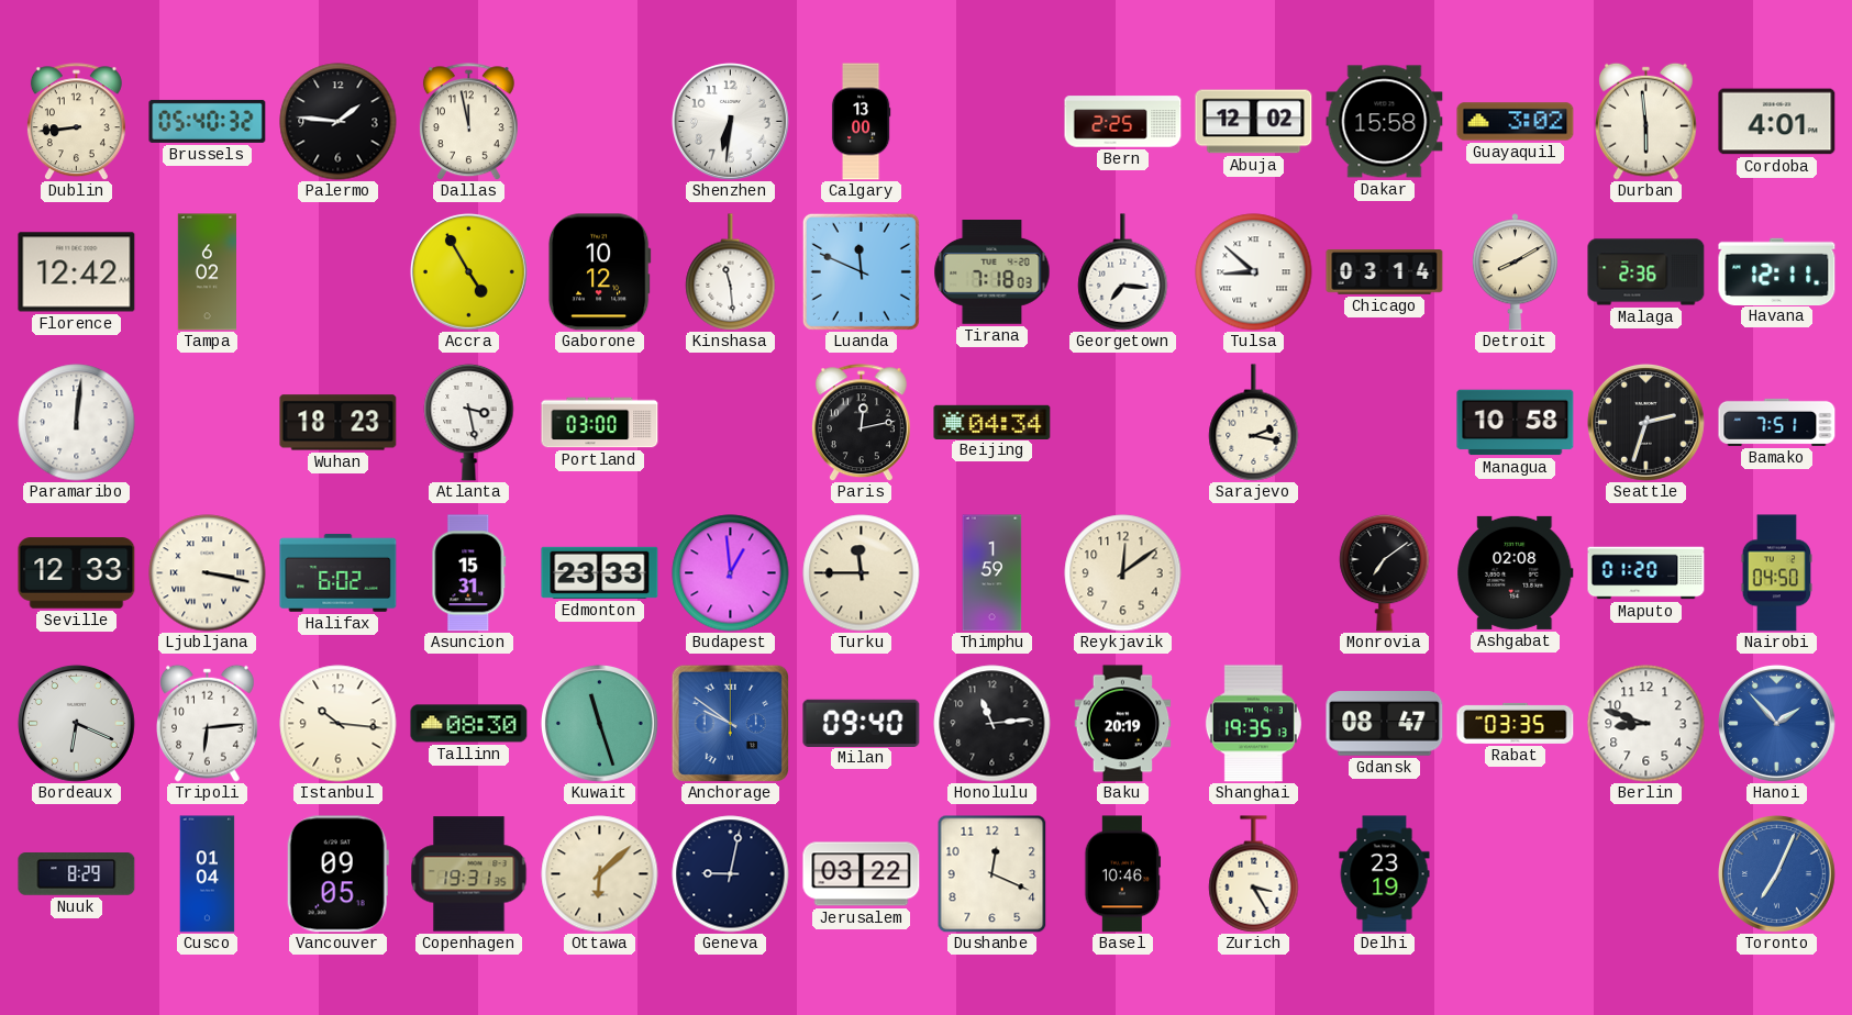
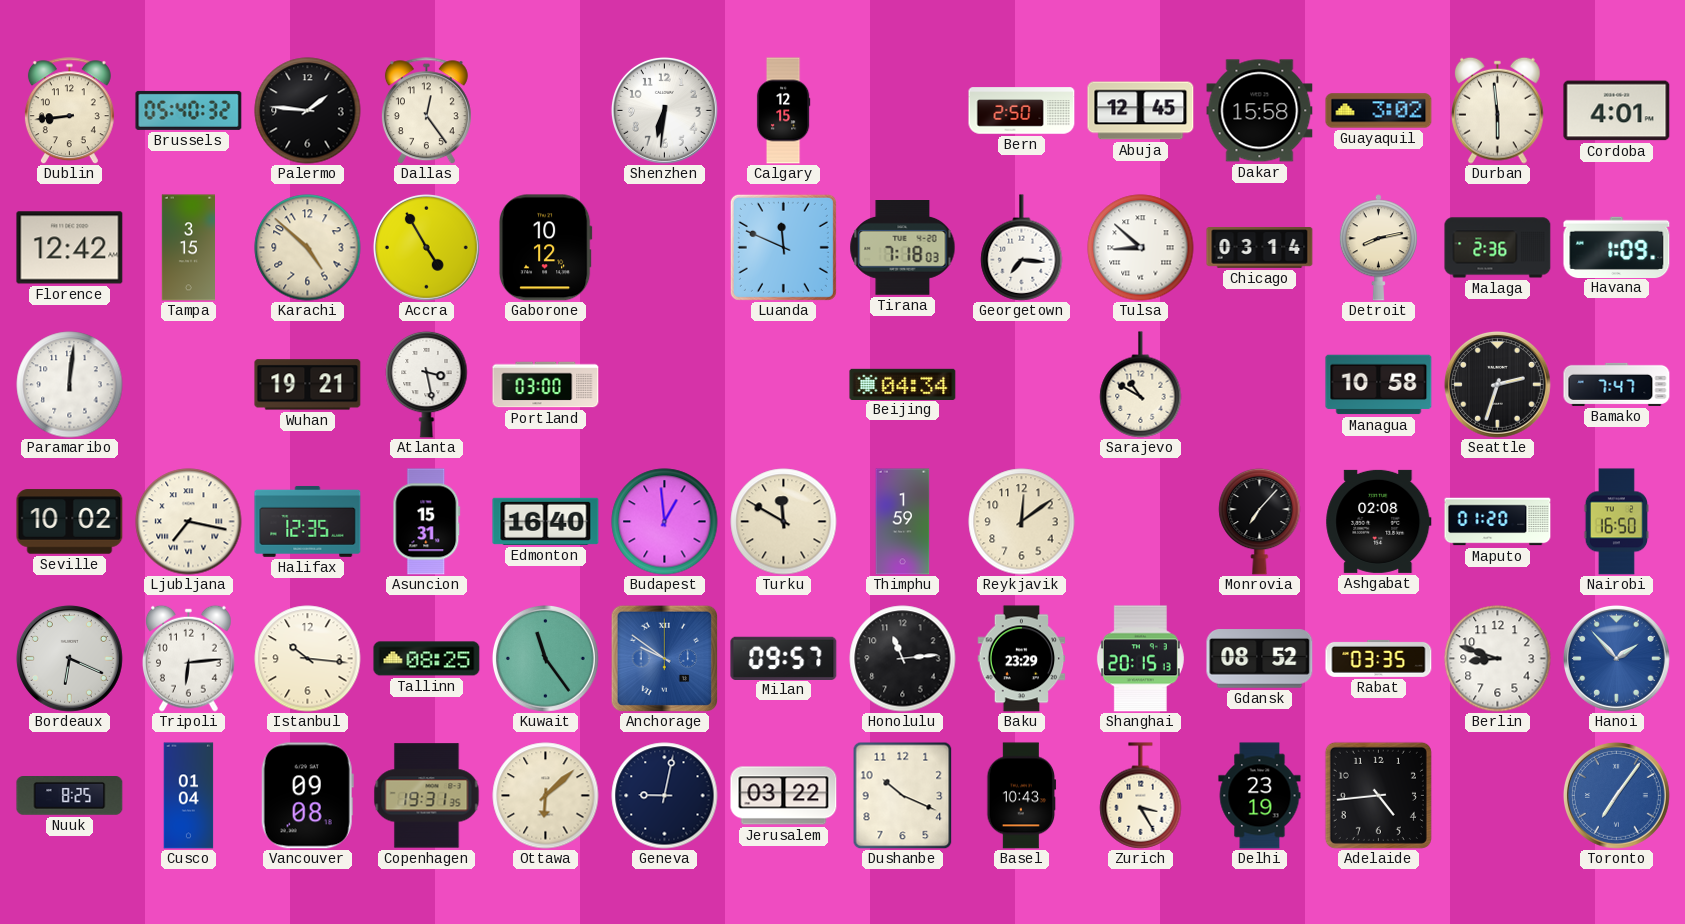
Dallas: 11:58 -> 12:24
Calgary: 13:00 -> 12:15
Bern: 2:25 -> 2:50
Abuja: 12:02 -> 12:45
Tampa: 6:02 -> 3:15
Karachi: none -> 4:52
Kinshasa: 11:29 -> none
Detroit: 8:10 -> 8:13
Havana: 12:11 -> 1:09
Wuhan: 18:23 -> 19:21
Paris: 12:13 -> none
Sarajevo: 2:17 -> 10:50
Bamako: 7:51 -> 7:47
Seville: 12:33 -> 10:02
Ljubljana: 3:17 -> 7:17
Halifax: 6:02 -> 12:35
Edmonton: 23:33 -> 16:40
Turku: 11:45 -> 11:50
Monrovia: 7:09 -> 7:07
Nairobi: 04:50 -> 16:50
Tallinn: 08:30 -> 08:25
Kuwait: 11:27 -> 11:24
Milan: 09:40 -> 09:57
Baku: 20:19 -> 23:29
Shanghai: 19:35 -> 20:15
Gdansk: 08:47 -> 08:52
Nuuk: 8:29 -> 8:25
Vancouver: 09:05 -> 09:08
Dushanbe: 12:19 -> 10:19
Basel: 10:46 -> 10:43
Adelaide: none -> 4:44
Toronto: 7:04 -> 7:06
